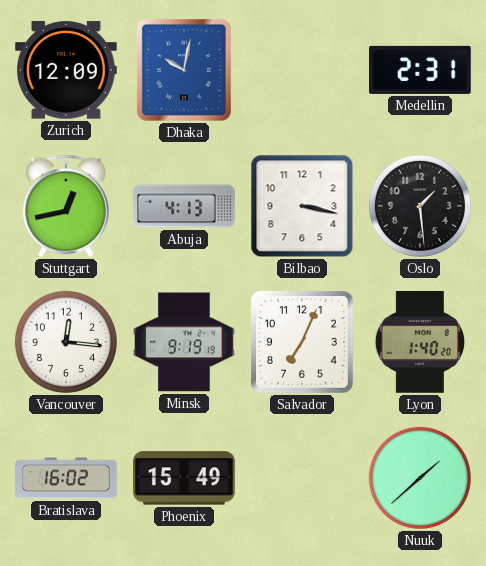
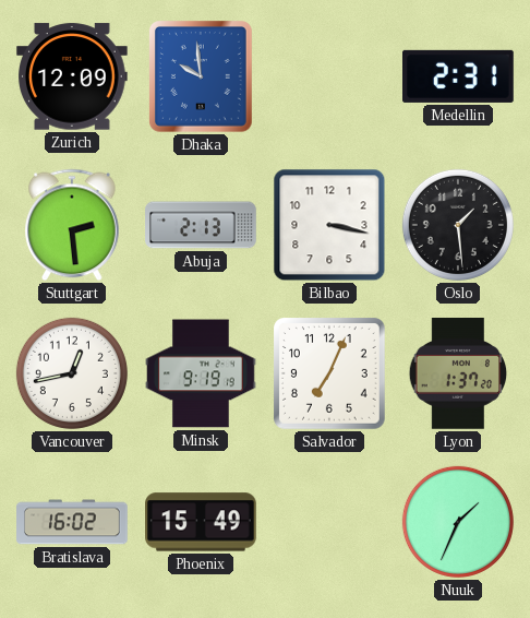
Dhaka: 10:02 -> 9:59
Stuttgart: 12:43 -> 2:29
Abuja: 4:13 -> 2:13
Vancouver: 12:16 -> 12:43
Lyon: 1:40 -> 1:37
Nuuk: 1:38 -> 1:34
